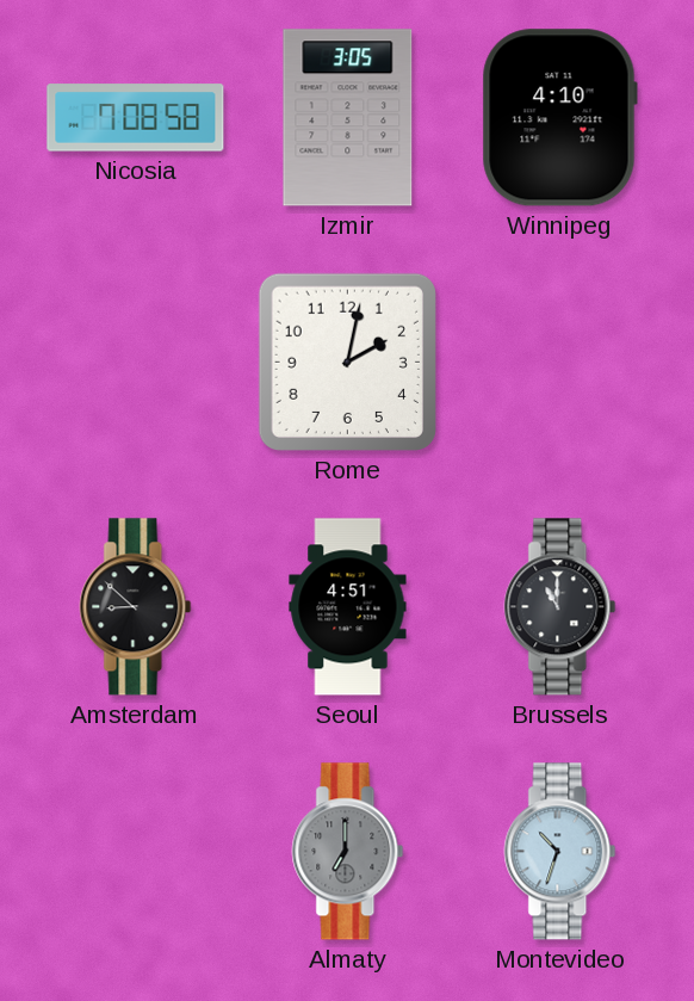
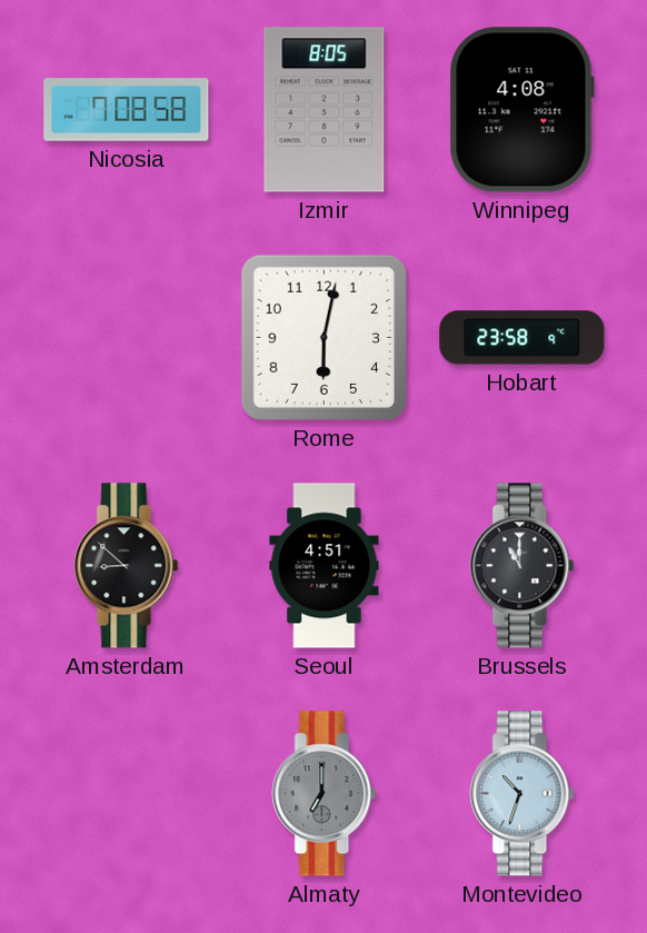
Izmir: 3:05 -> 8:05
Winnipeg: 4:10 -> 4:08
Rome: 2:02 -> 6:02
Hobart: none -> 23:58
